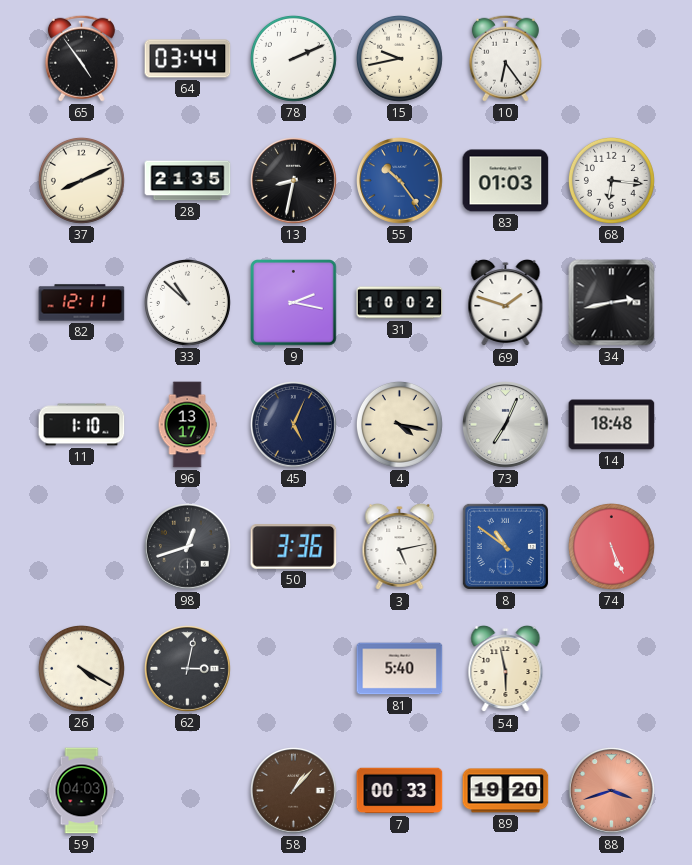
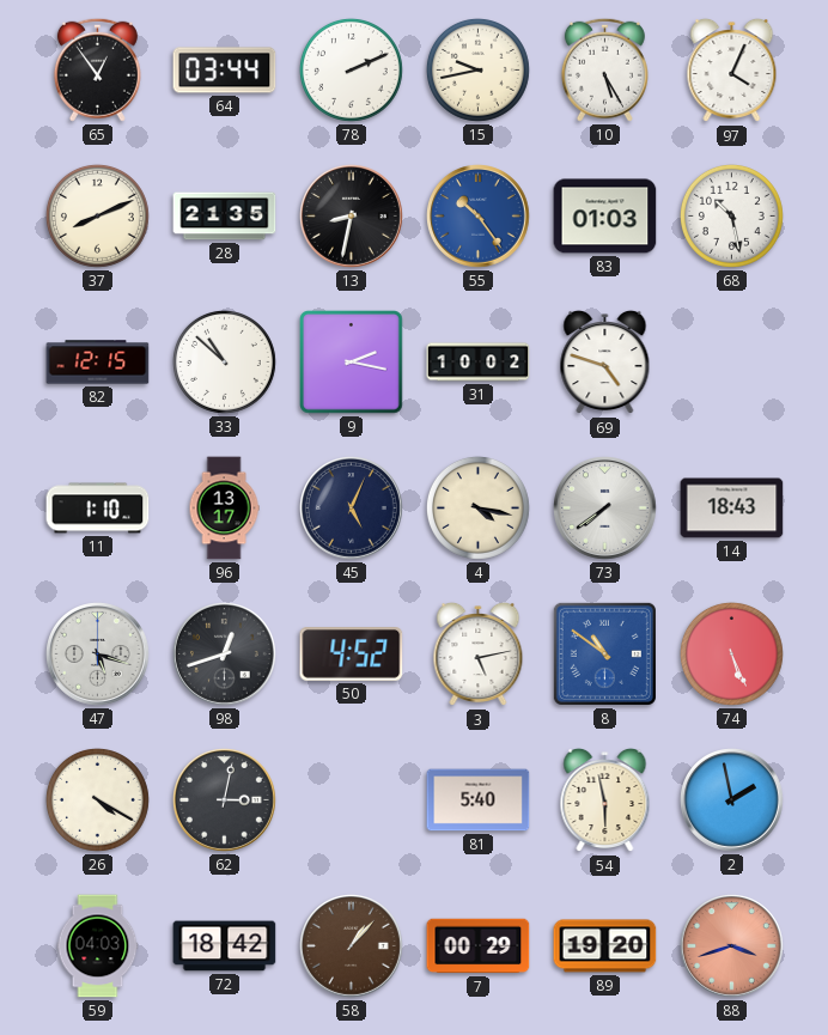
65: 4:54 -> 12:54
10: 6:24 -> 5:25
97: none -> 4:04
68: 6:16 -> 10:28
82: 12:11 -> 12:15
69: 1:48 -> 4:48
34: 2:43 -> none
73: 7:04 -> 7:39
14: 18:48 -> 18:43
47: none -> 5:18
50: 3:36 -> 4:52
2: none -> 1:58
72: none -> 18:42
7: 00:33 -> 00:29
